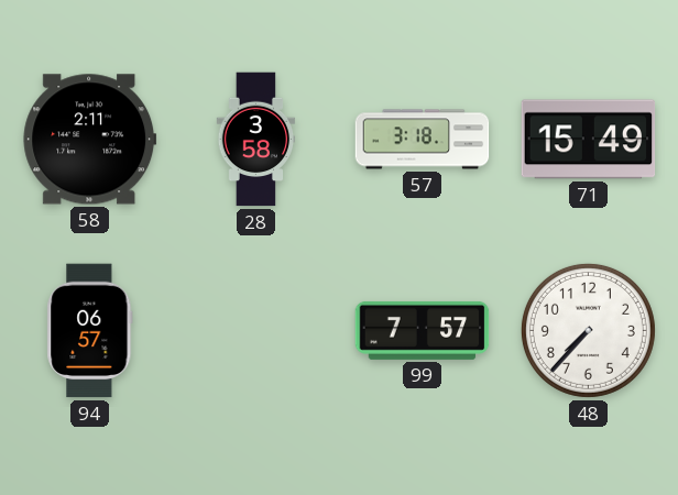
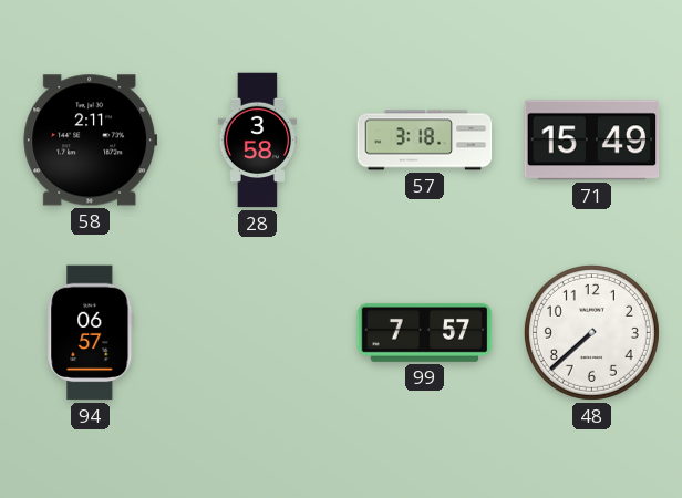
48: 7:37 -> 7:38
